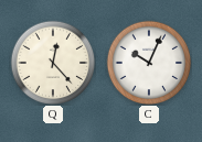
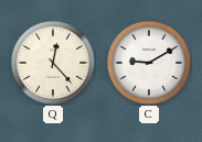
C: 10:04 -> 9:10
